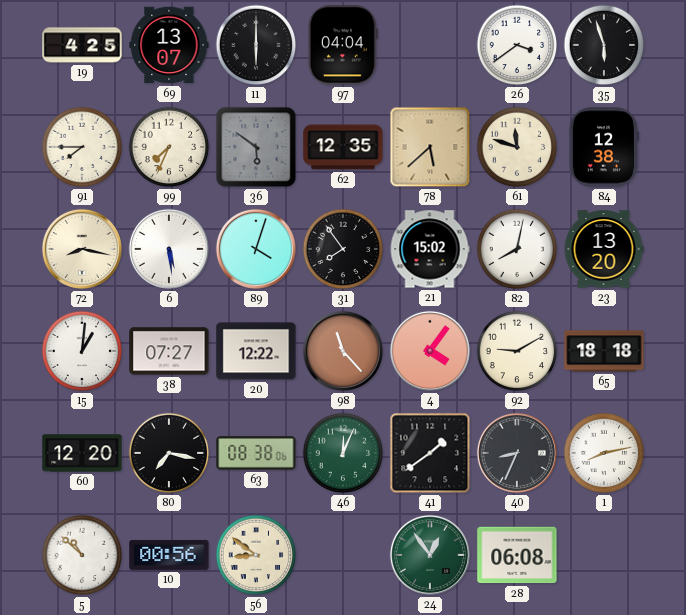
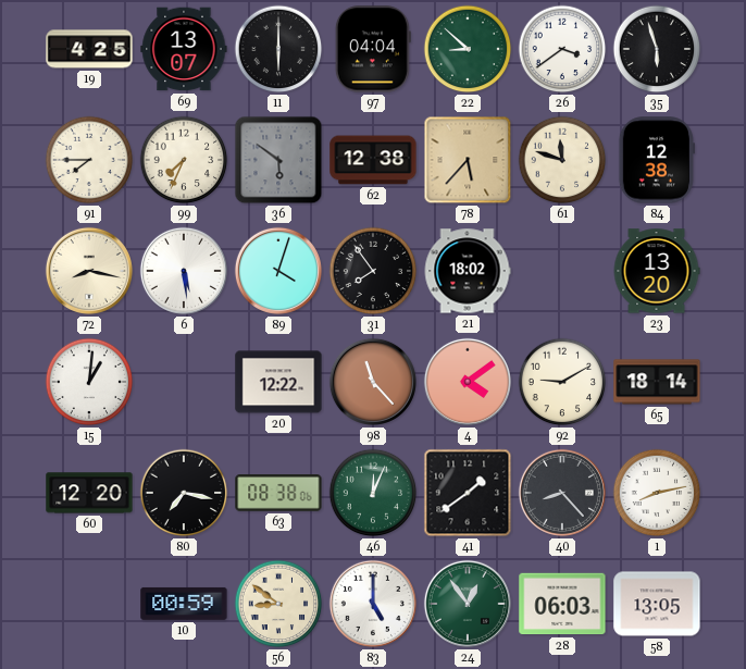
22: none -> 8:52
62: 12:35 -> 12:38
78: 5:38 -> 5:37
21: 15:02 -> 18:02
82: 8:02 -> none
38: 07:27 -> none
4: 4:06 -> 4:09
65: 18:18 -> 18:14
40: 8:34 -> 8:23
5: 10:52 -> none
10: 00:56 -> 00:59
83: none -> 5:00
28: 06:08 -> 06:03
58: none -> 13:05
